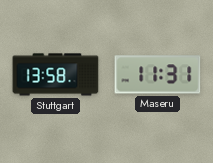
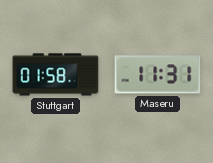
Stuttgart: 13:58 -> 01:58
